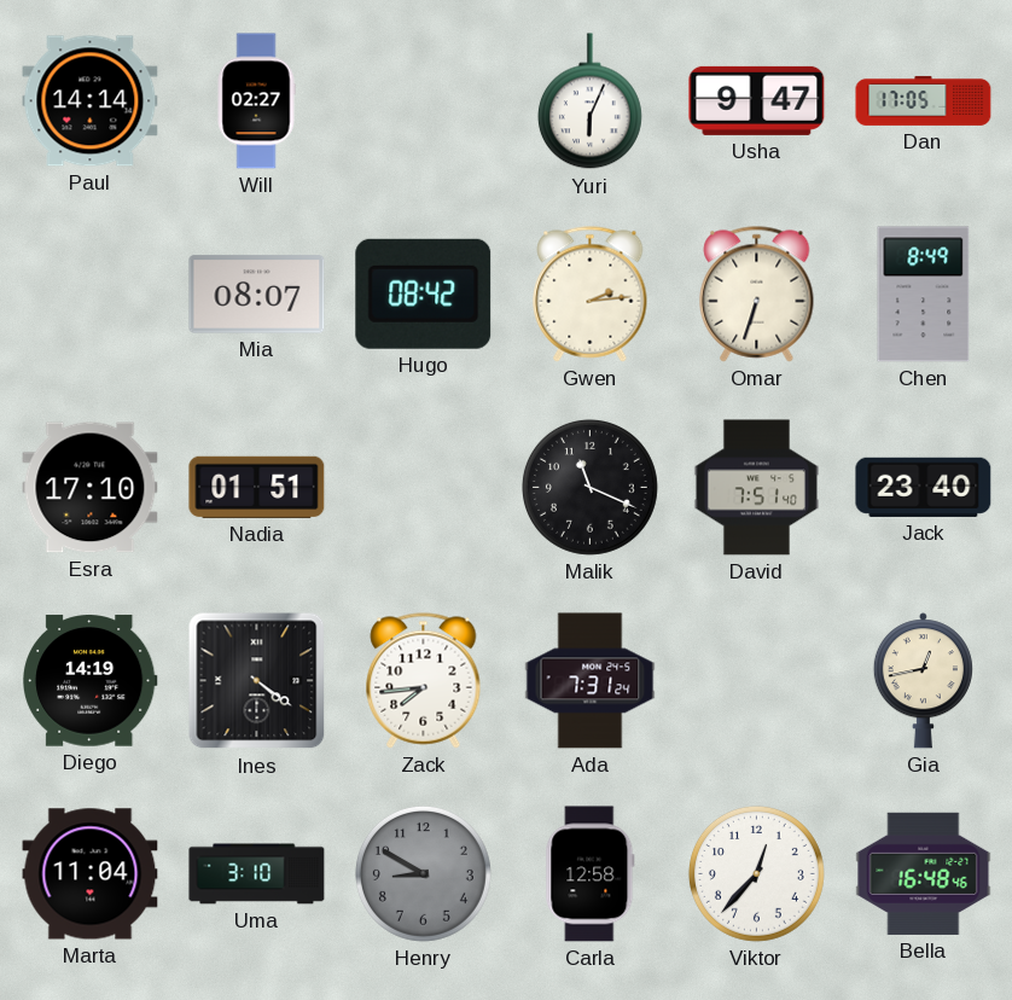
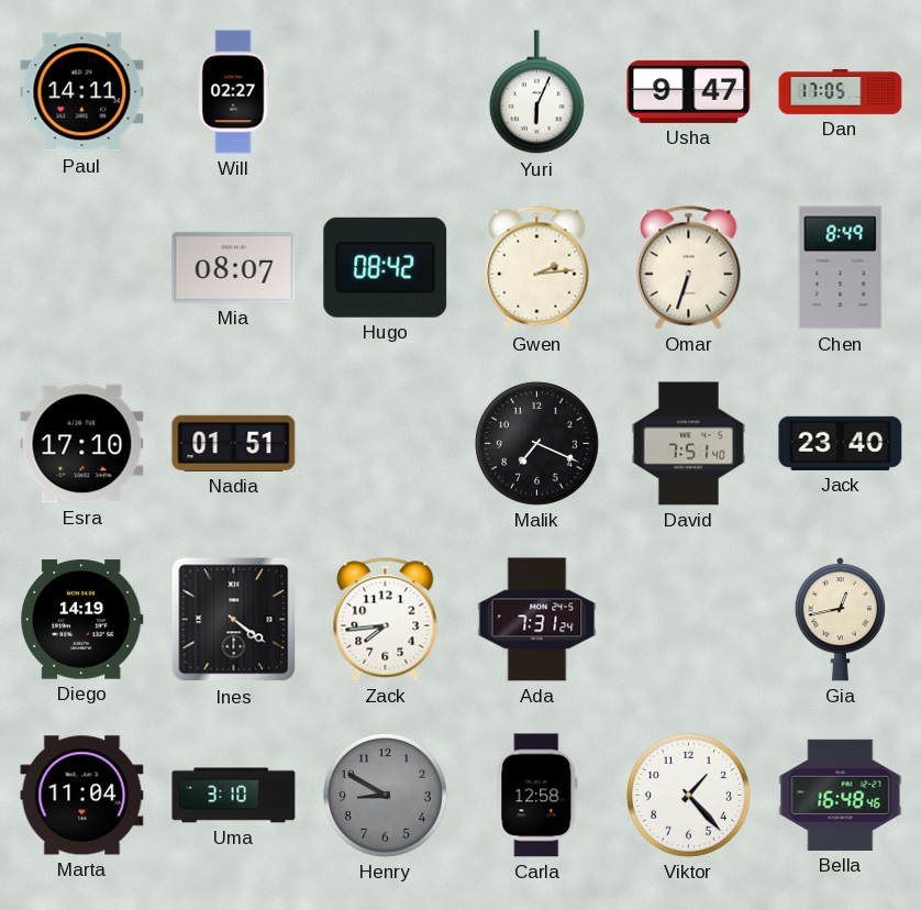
Paul: 14:14 -> 14:11
Malik: 11:19 -> 7:19
Viktor: 12:37 -> 1:23
